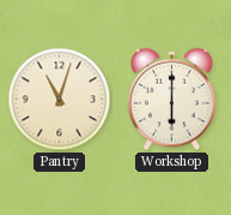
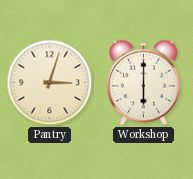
Pantry: 11:03 -> 3:03
